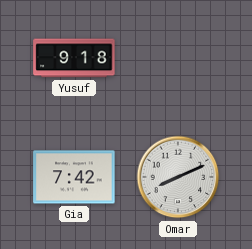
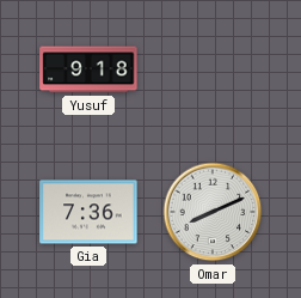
Gia: 7:42 -> 7:36
